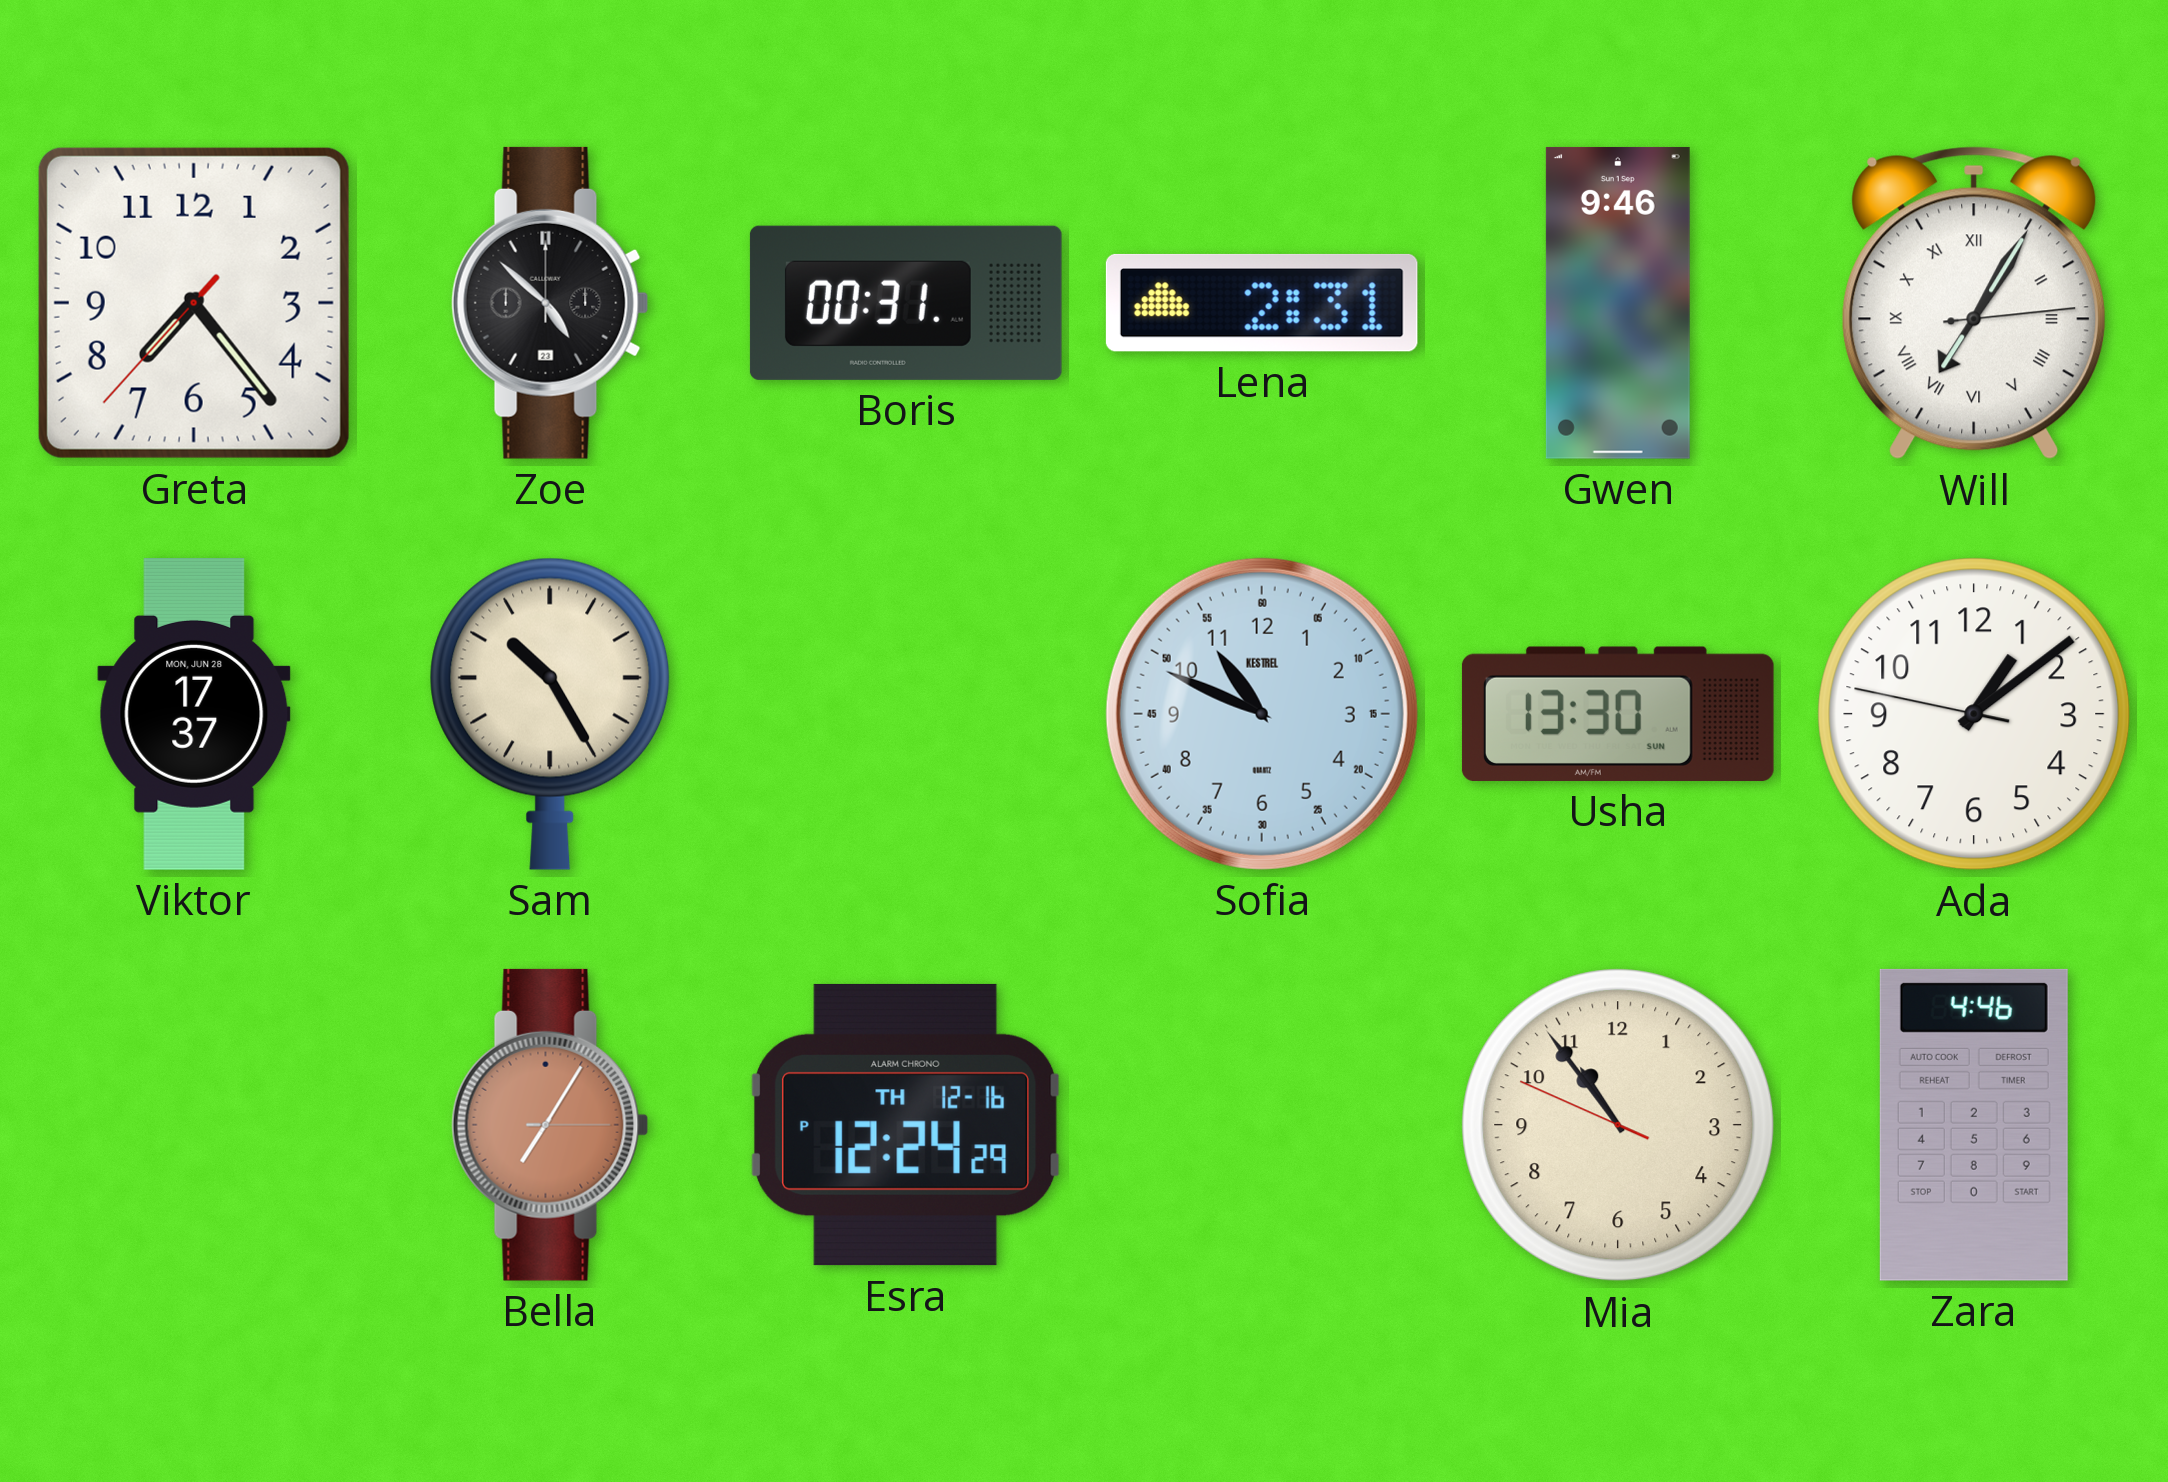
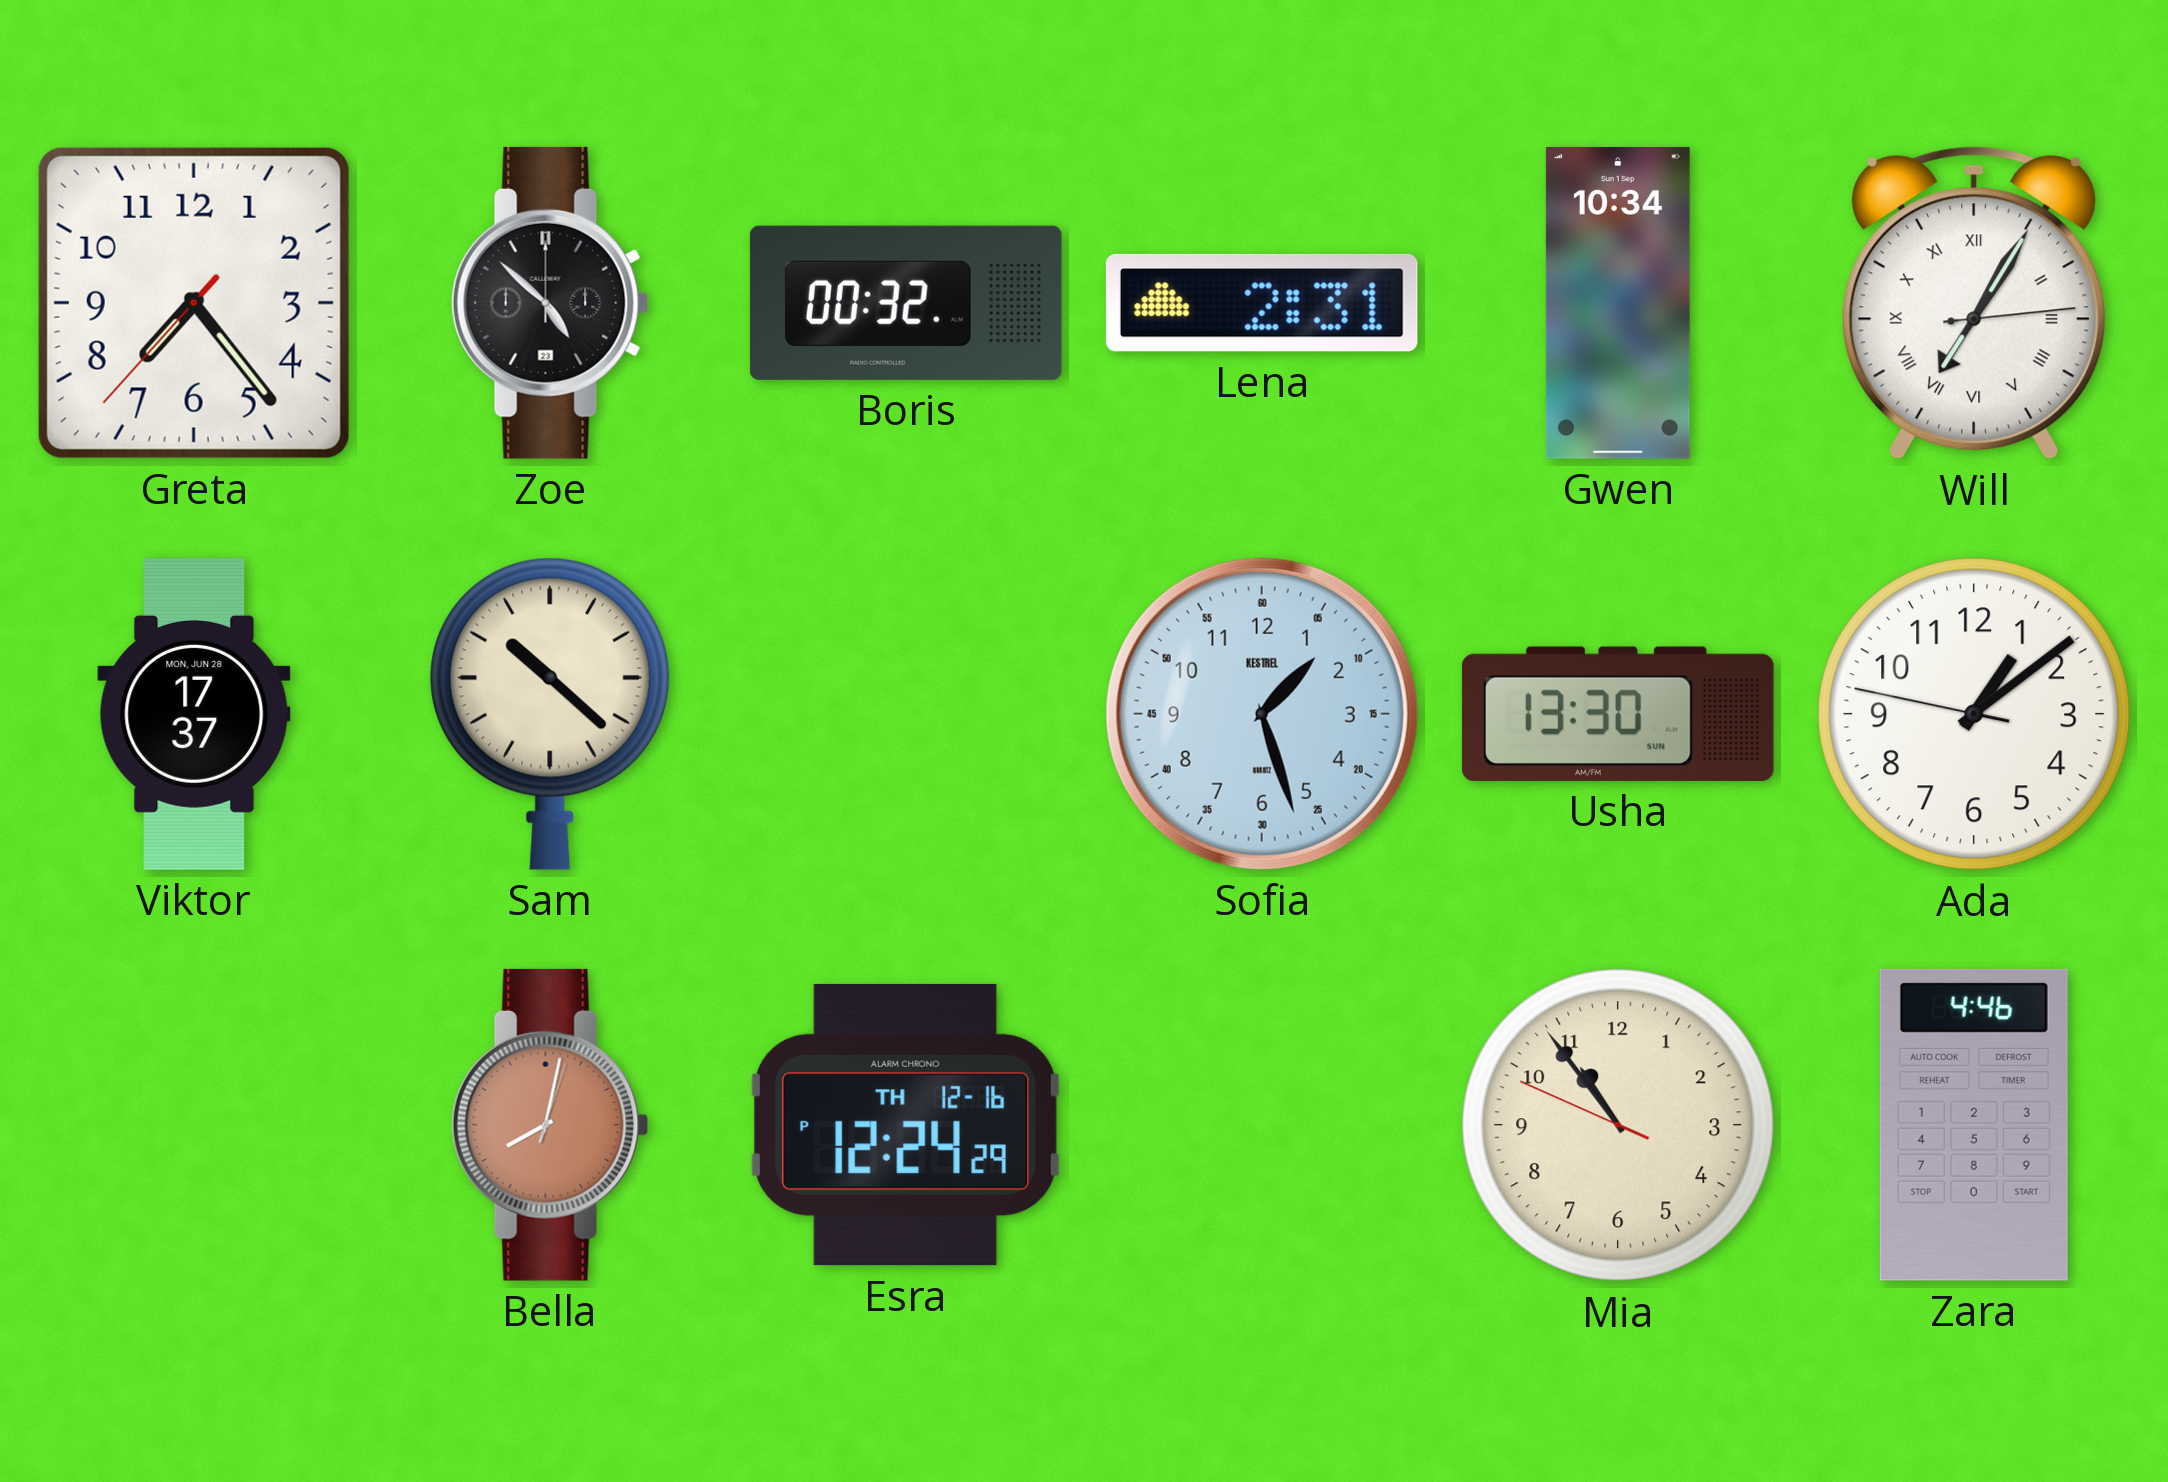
Boris: 00:31 -> 00:32
Gwen: 9:46 -> 10:34
Sam: 10:25 -> 10:22
Sofia: 10:49 -> 1:27
Bella: 7:05 -> 8:02
